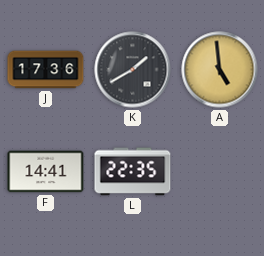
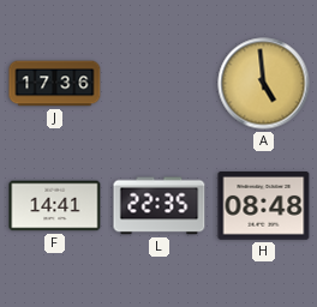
K: 1:40 -> none
H: none -> 08:48
